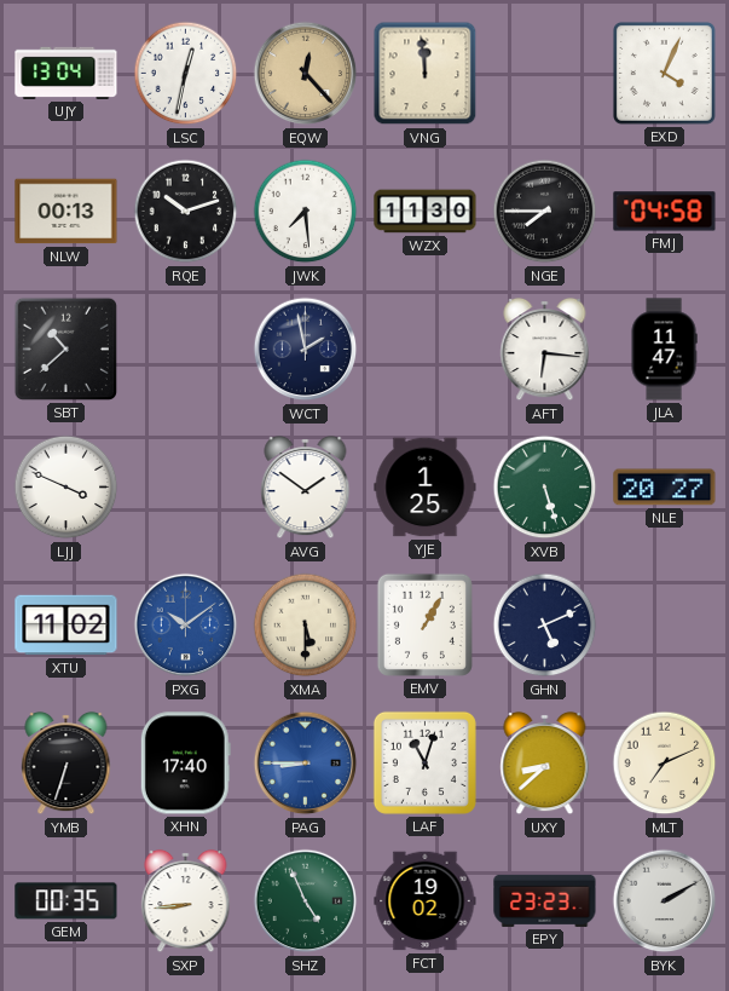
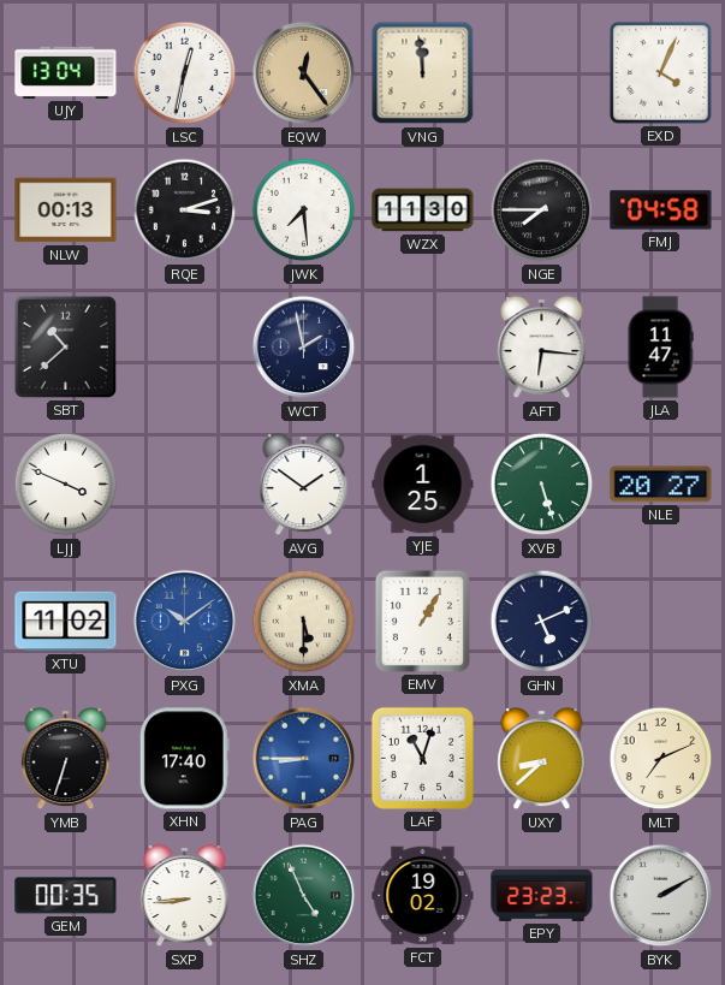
EQW: 12:23 -> 12:24
RQE: 10:12 -> 3:12
